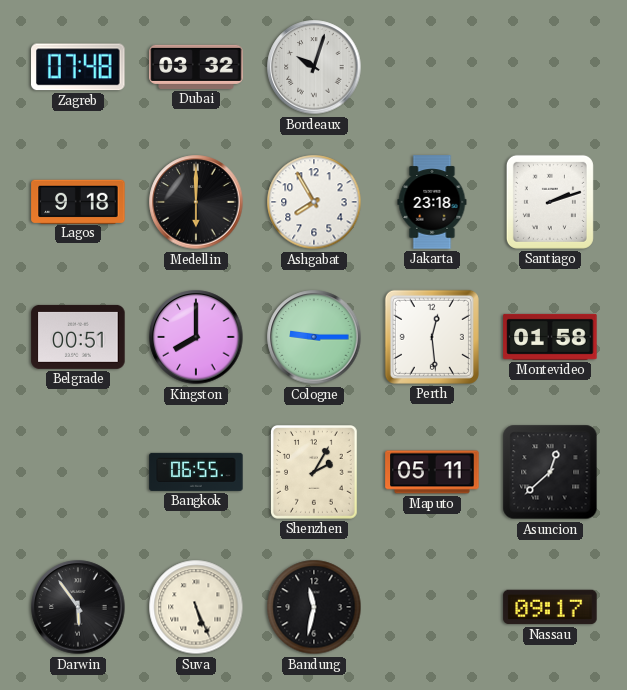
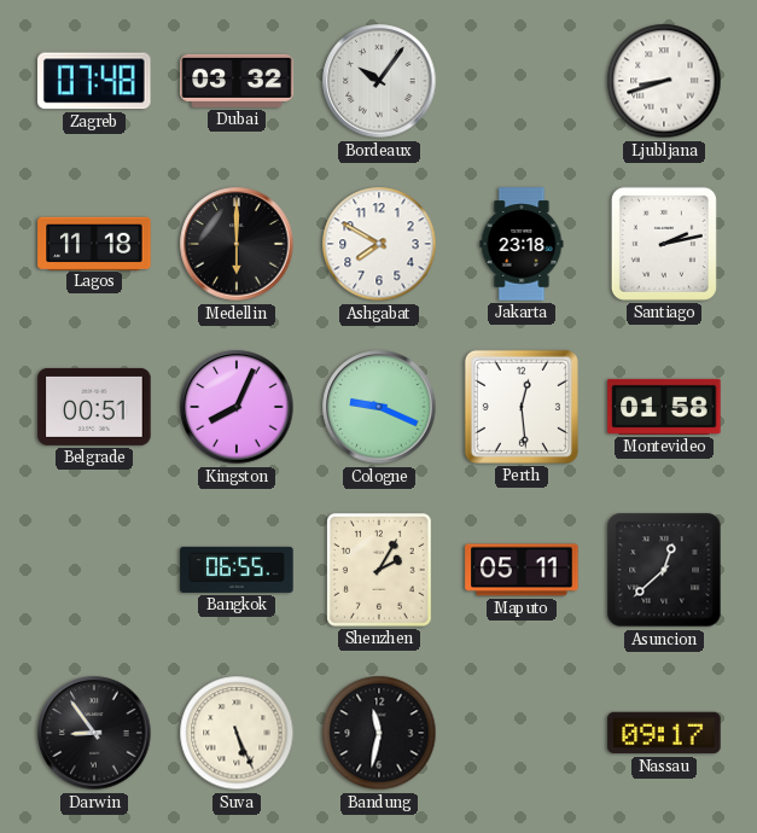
Bordeaux: 10:03 -> 10:06
Ljubljana: none -> 8:42
Lagos: 9:18 -> 11:18
Ashgabat: 7:55 -> 7:50
Santiago: 2:12 -> 2:13
Kingston: 8:00 -> 8:04
Cologne: 9:15 -> 9:19
Darwin: 5:54 -> 8:54
